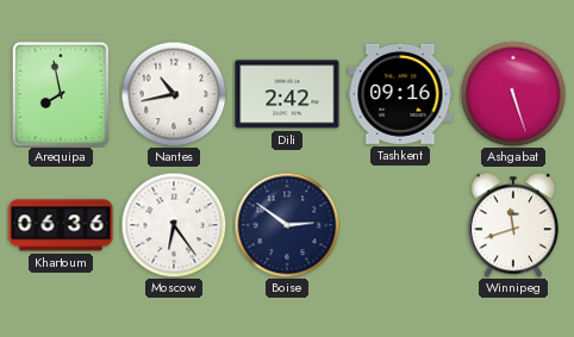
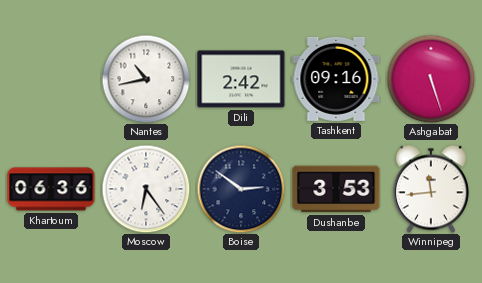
Arequipa: 7:58 -> none
Dushanbe: none -> 3:53
Winnipeg: 11:42 -> 11:44
